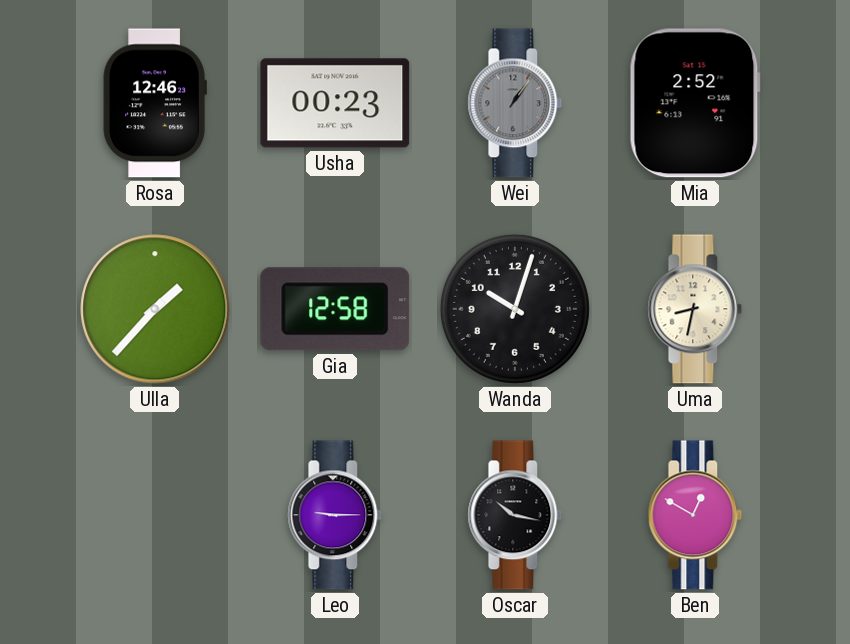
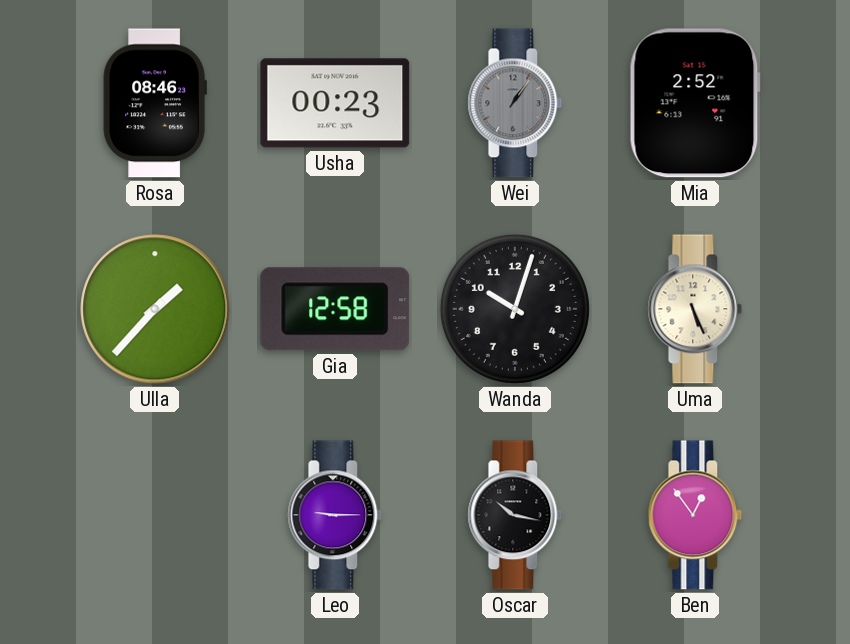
Rosa: 12:46 -> 08:46
Uma: 8:32 -> 5:26
Ben: 12:50 -> 12:54
